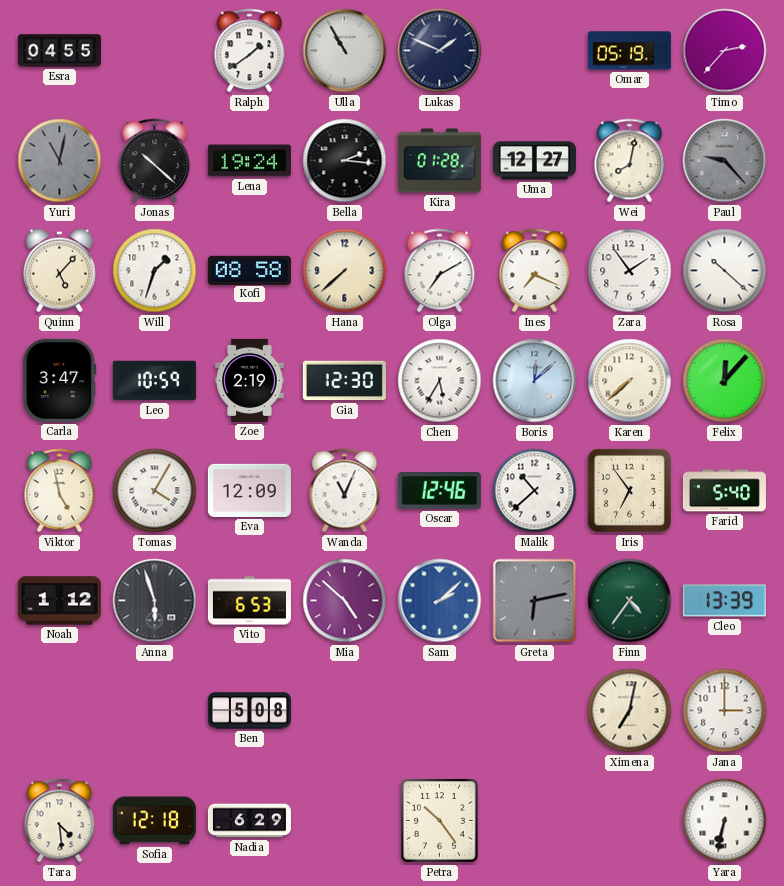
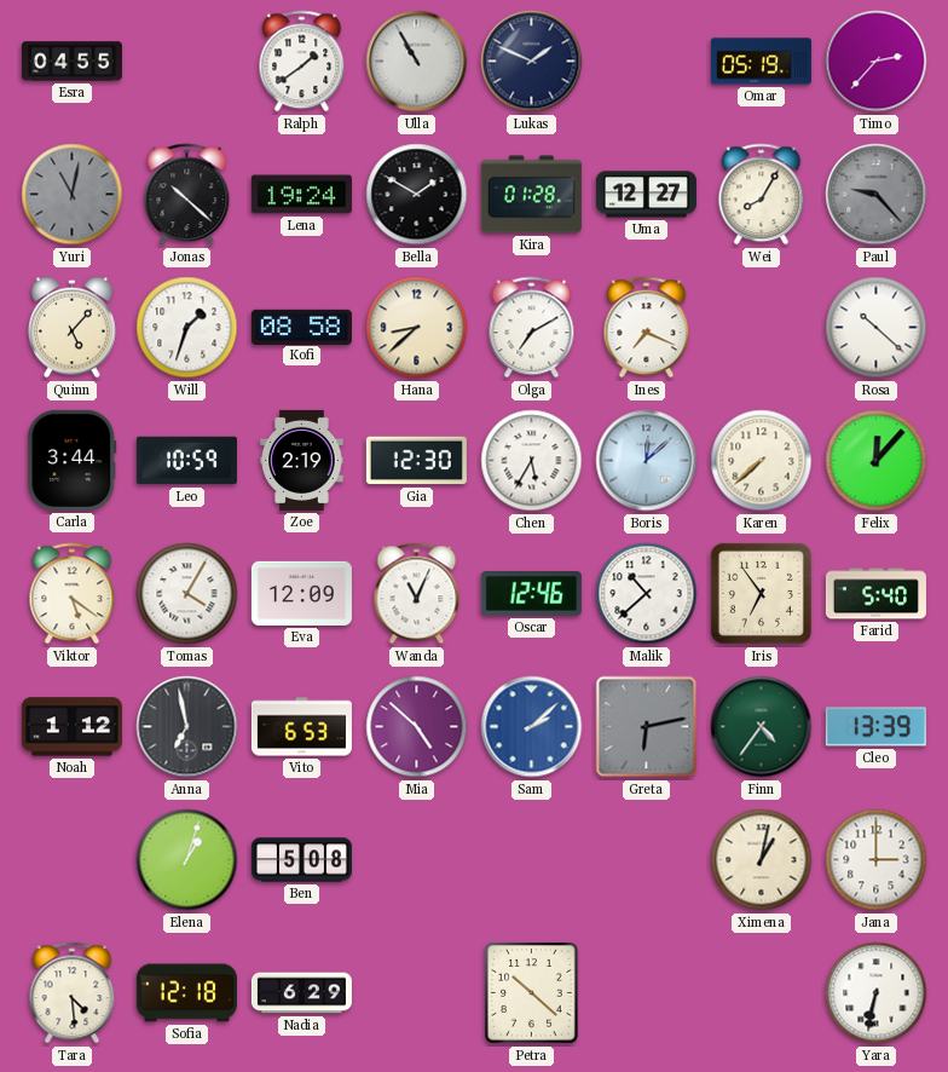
Bella: 2:16 -> 1:50
Wei: 8:02 -> 8:05
Hana: 7:38 -> 8:38
Zara: 1:54 -> none
Carla: 3:47 -> 3:44
Viktor: 4:58 -> 5:21
Anna: 5:57 -> 6:58
Elena: none -> 1:03
Ximena: 7:02 -> 1:02
Petra: 10:24 -> 10:22
